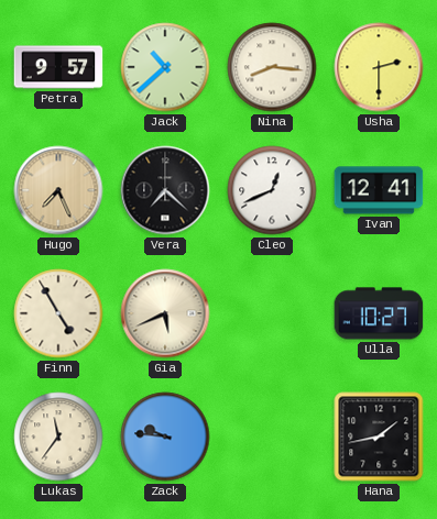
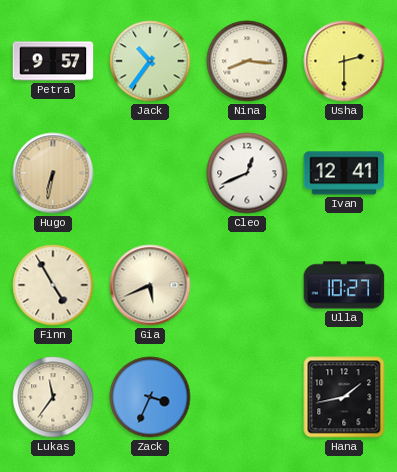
Jack: 10:38 -> 10:36
Hugo: 7:26 -> 6:32
Vera: 7:22 -> none
Zack: 9:46 -> 3:34
